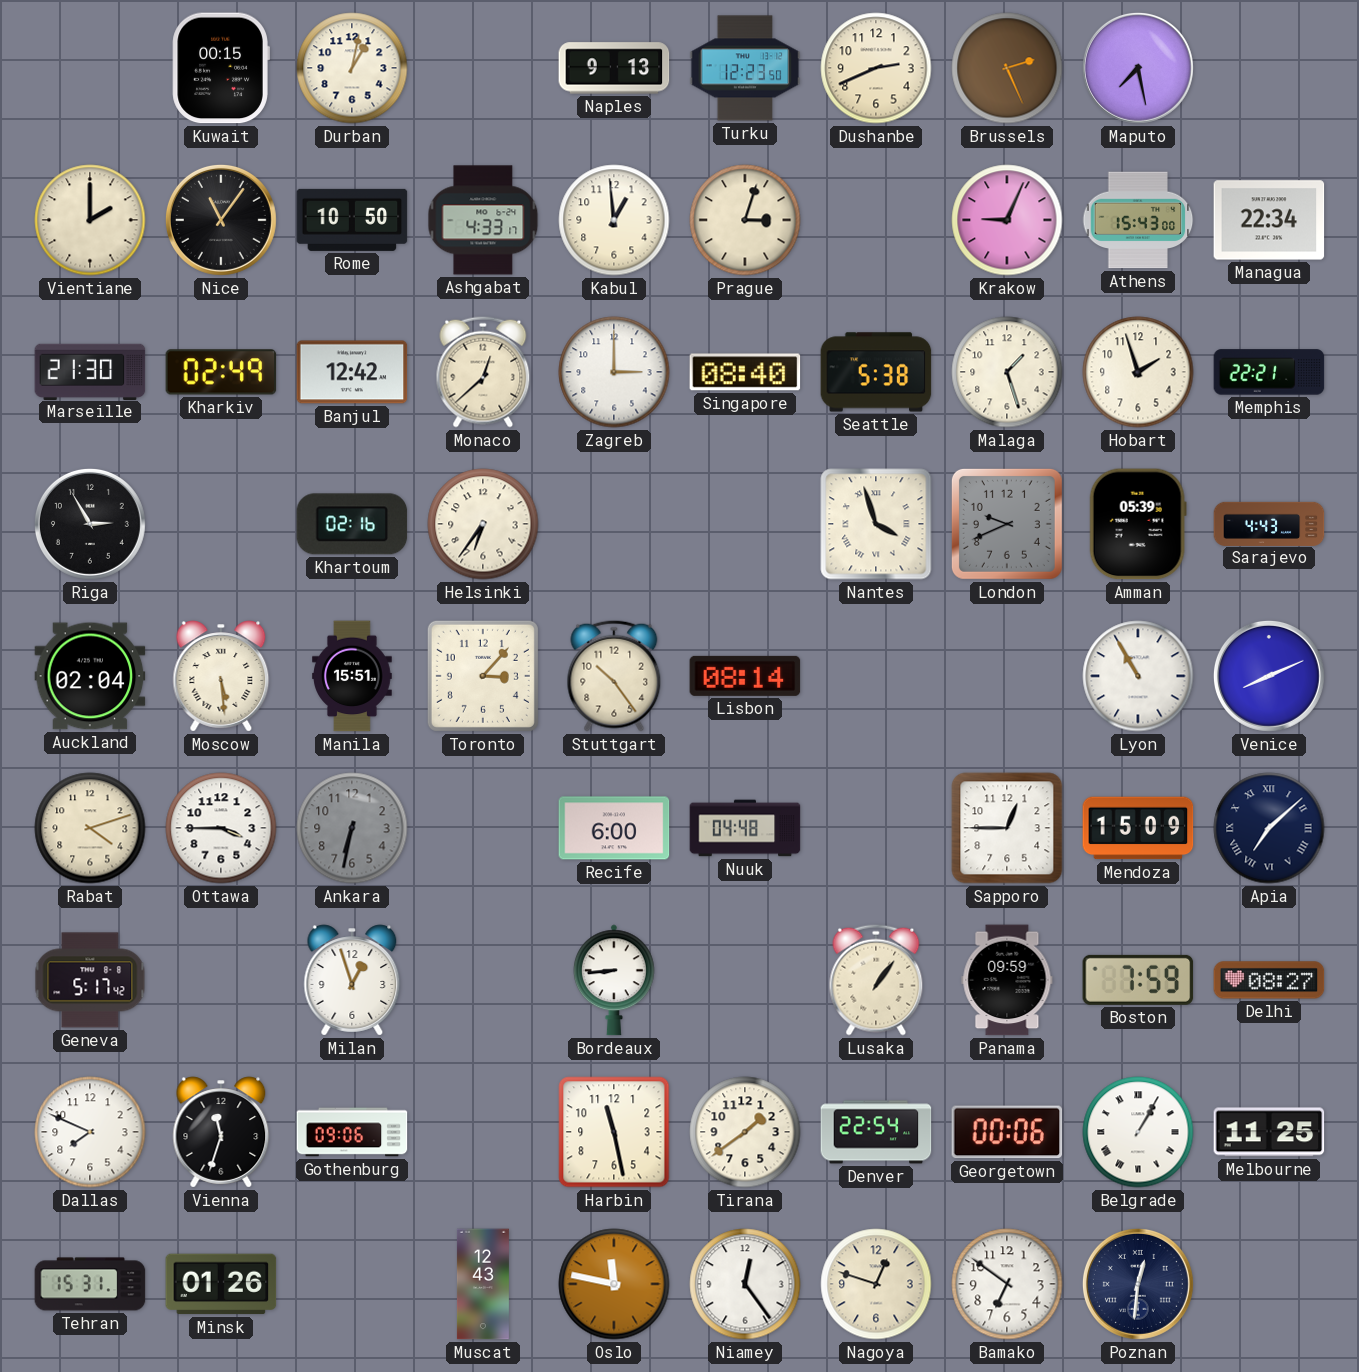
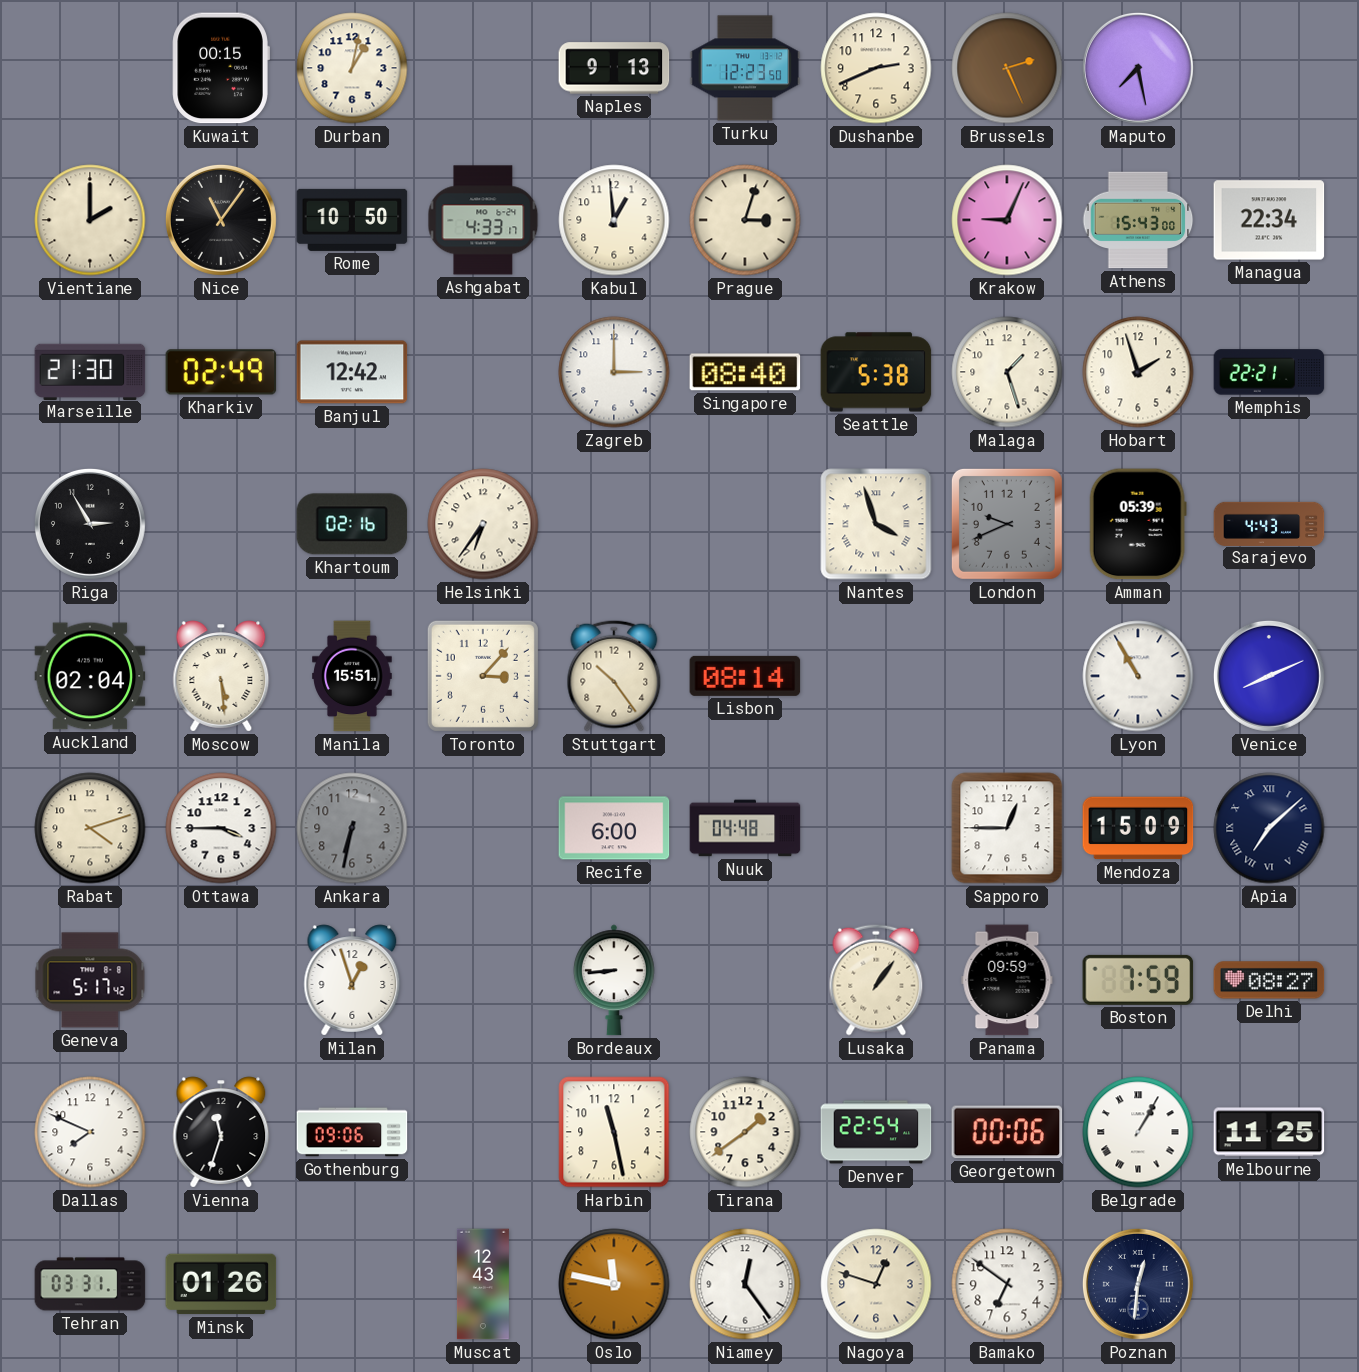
Monaco: 12:38 -> none
Tehran: 15:31 -> 03:31
